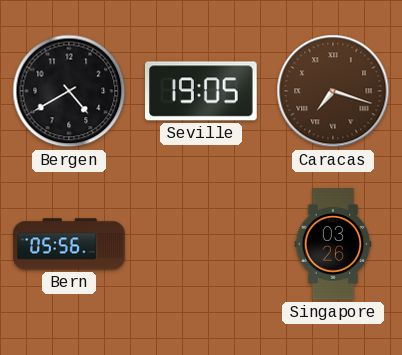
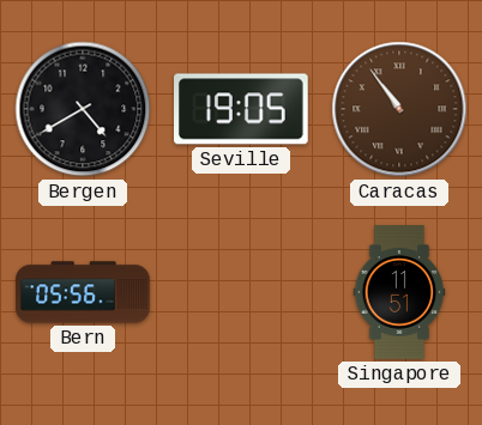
Caracas: 7:18 -> 10:54
Singapore: 03:26 -> 11:51
